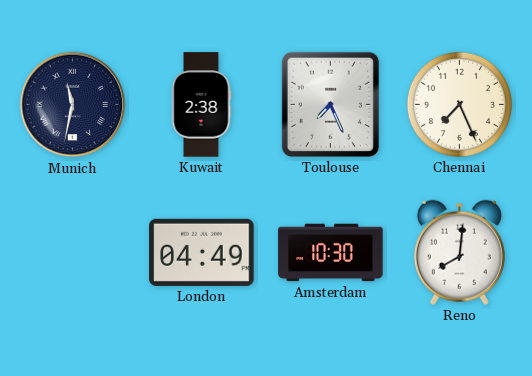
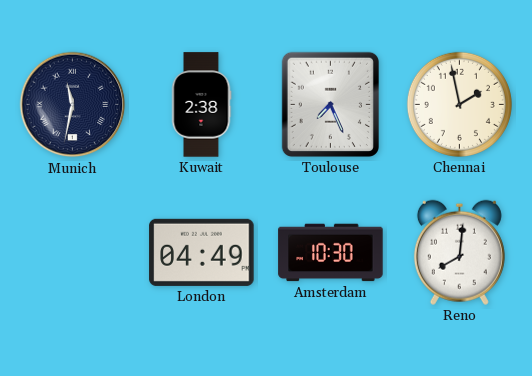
Chennai: 7:26 -> 1:58
